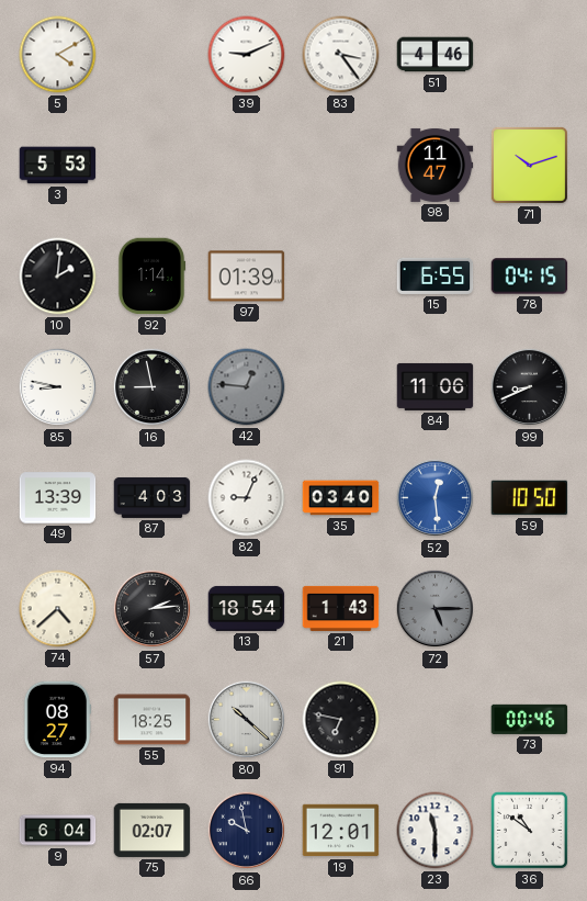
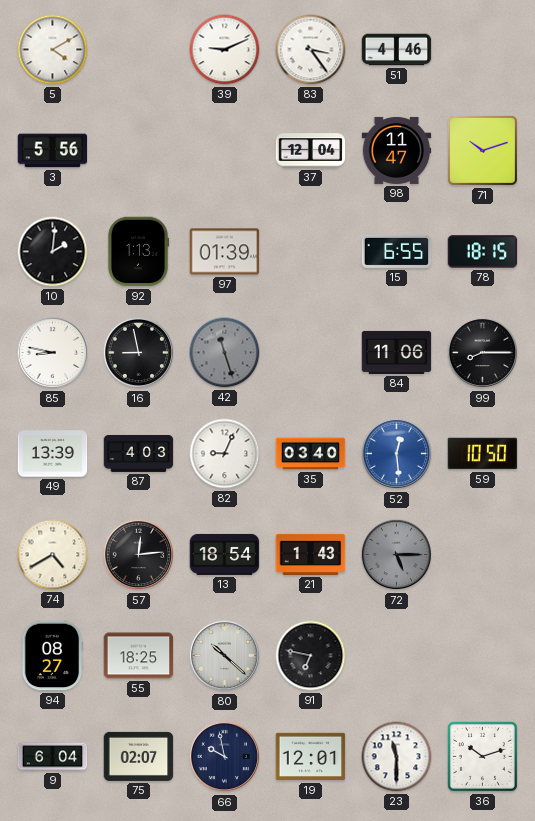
3: 5:53 -> 5:56
37: none -> 12:04
92: 1:14 -> 1:13
78: 04:15 -> 18:15
42: 12:46 -> 11:27
99: 8:41 -> 8:15
74: 4:38 -> 4:40
57: 2:14 -> 12:14
73: 00:46 -> none
36: 10:51 -> 10:12
